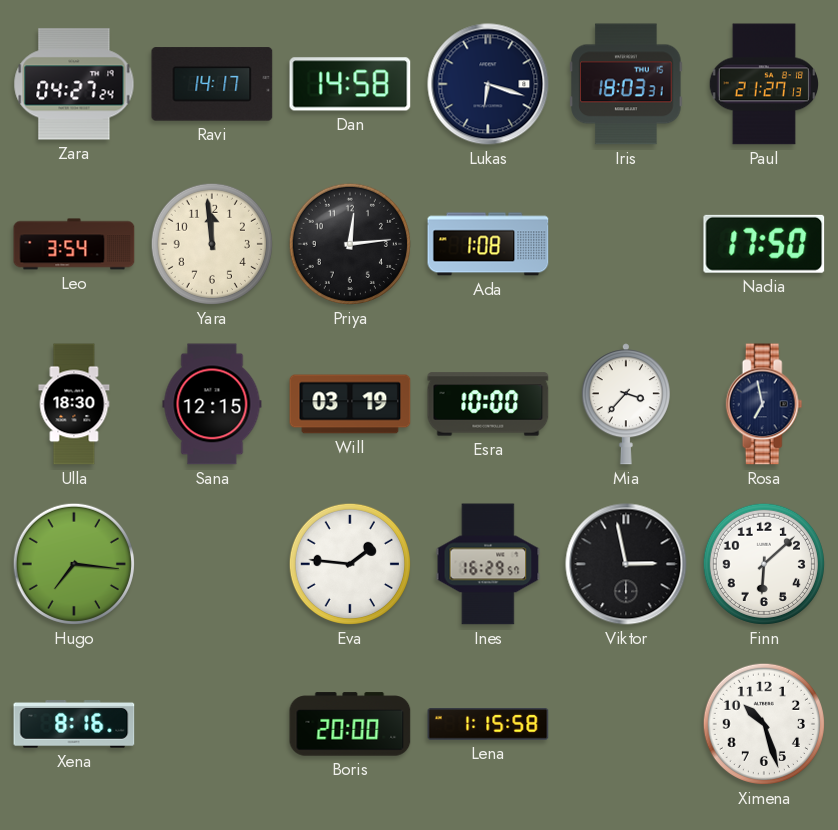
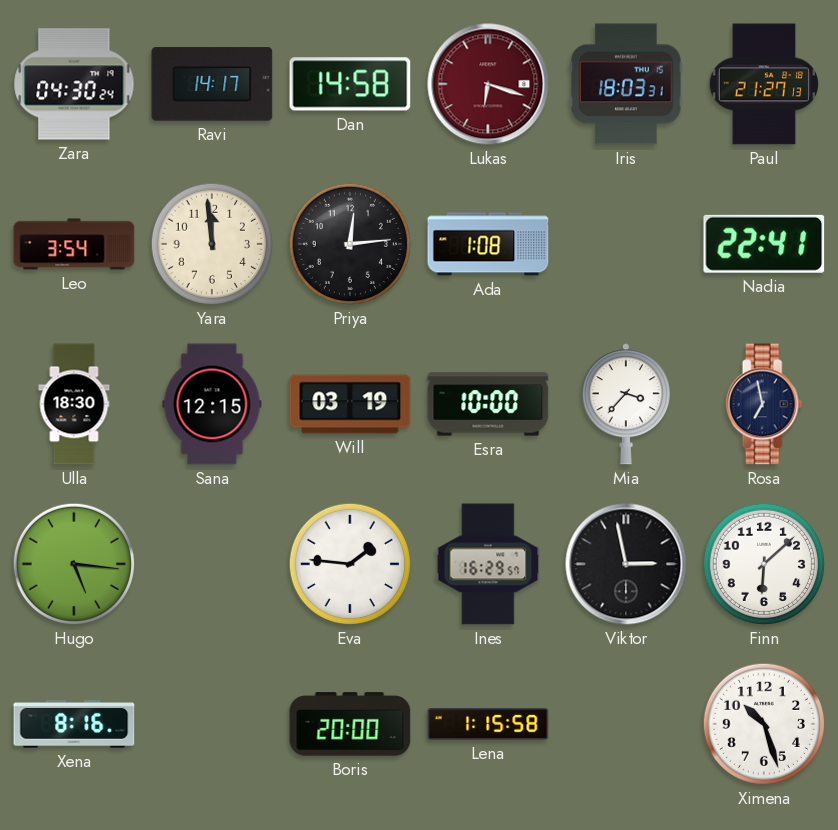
Zara: 04:27 -> 04:30
Lukas dial: navy -> burgundy
Nadia: 17:50 -> 22:41
Hugo: 7:16 -> 5:16
